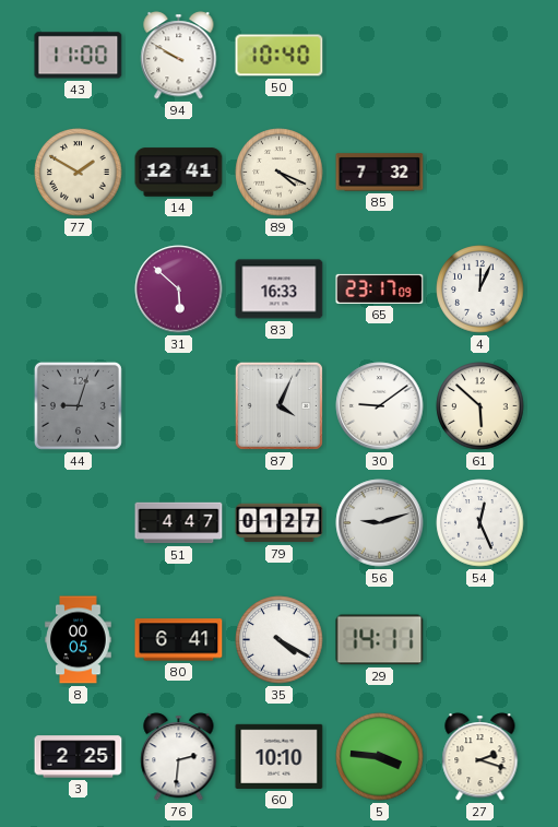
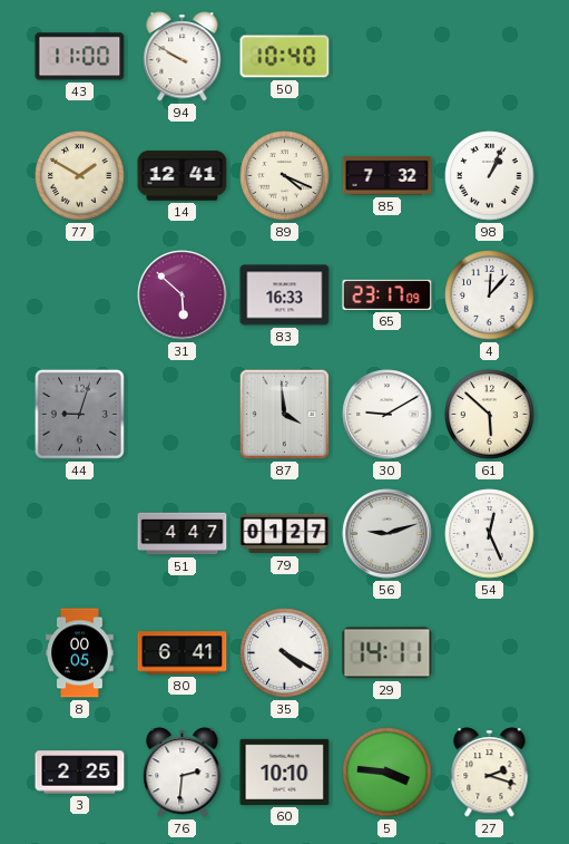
98: none -> 1:04
4: 12:04 -> 12:07
87: 4:04 -> 3:59
30: 9:09 -> 9:10
